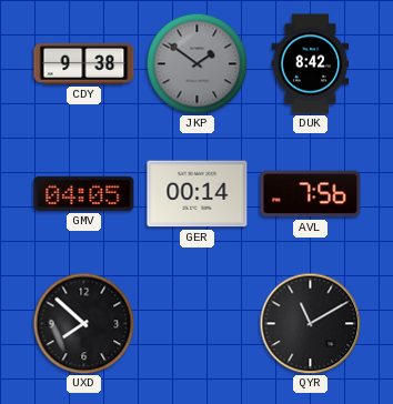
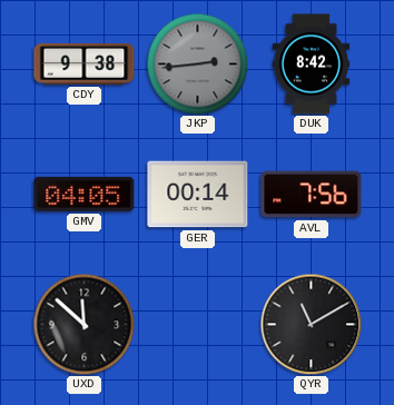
JKP: 1:51 -> 2:44
UXD: 7:52 -> 11:52
